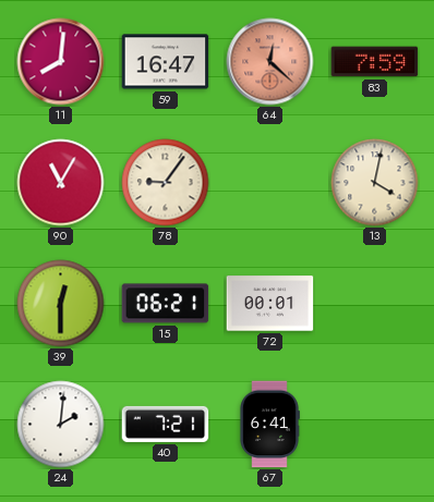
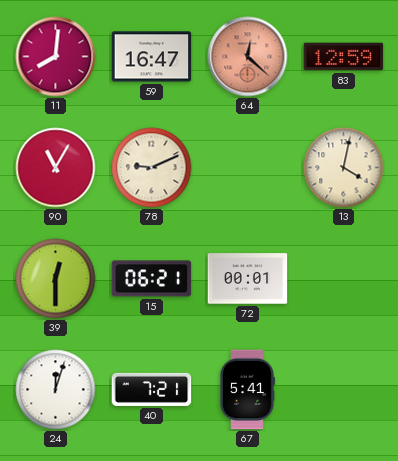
83: 7:59 -> 12:59
78: 9:06 -> 9:11
24: 2:01 -> 12:03
67: 6:41 -> 5:41
